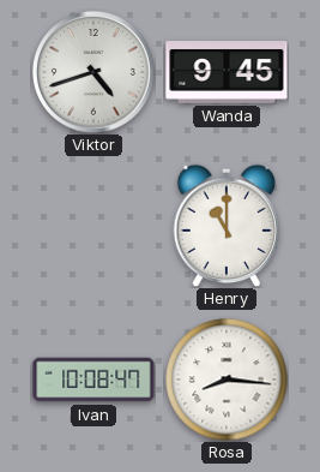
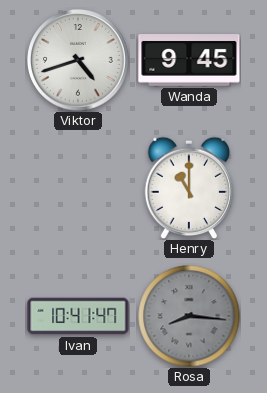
Ivan: 10:08 -> 10:41
Rosa dial: white -> grey
